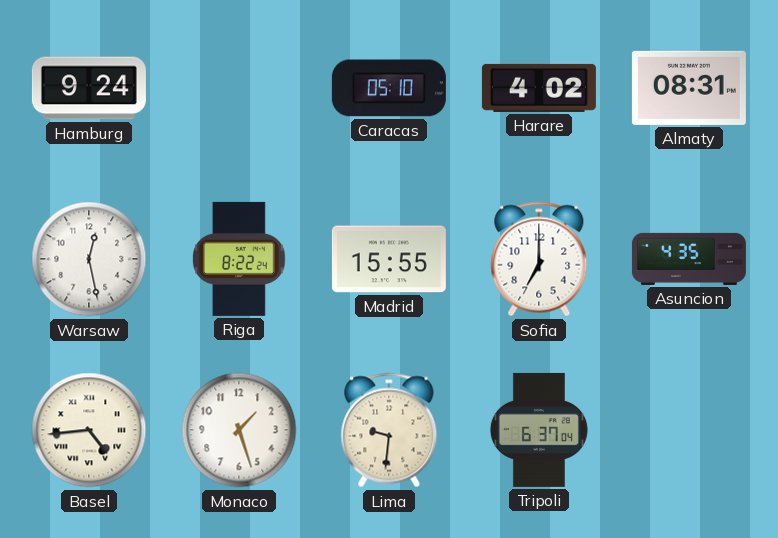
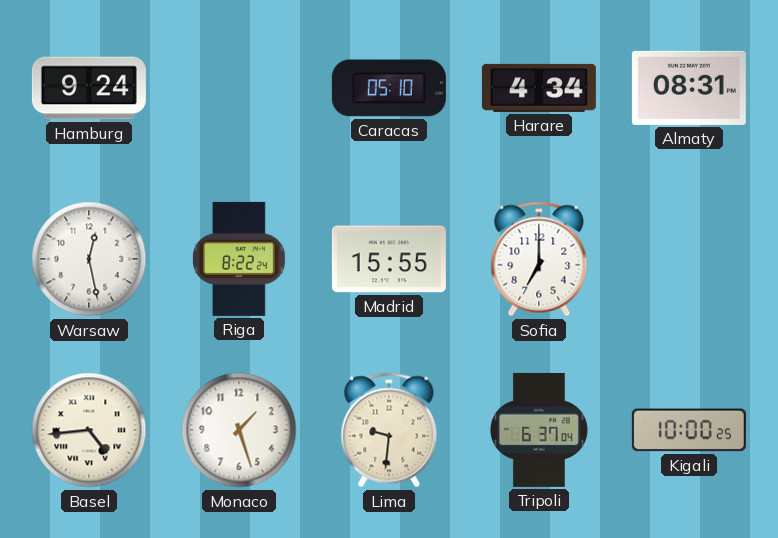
Harare: 4:02 -> 4:34
Asuncion: 4:35 -> none
Kigali: none -> 10:00
